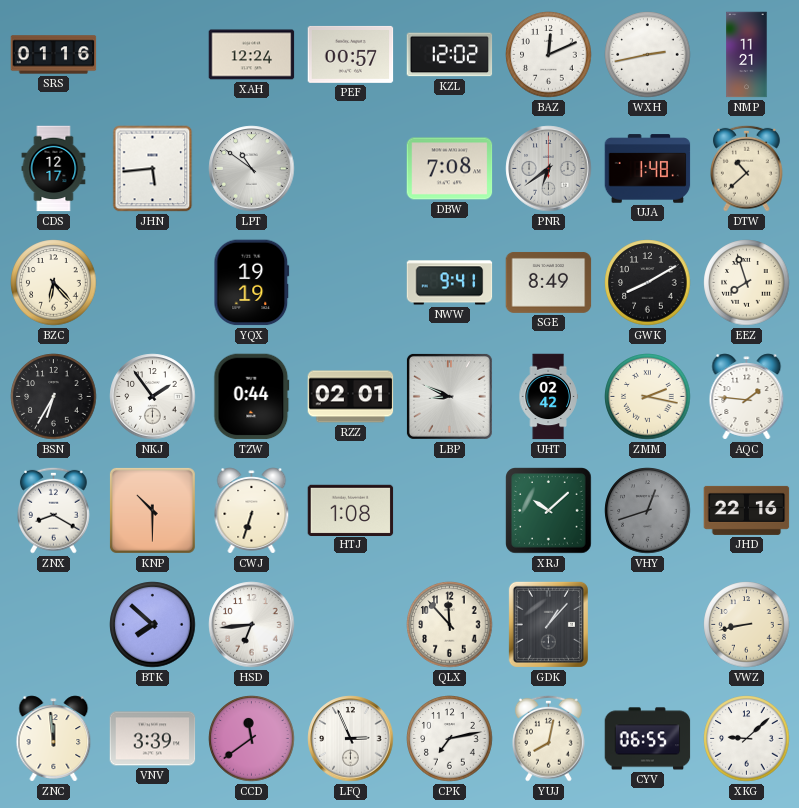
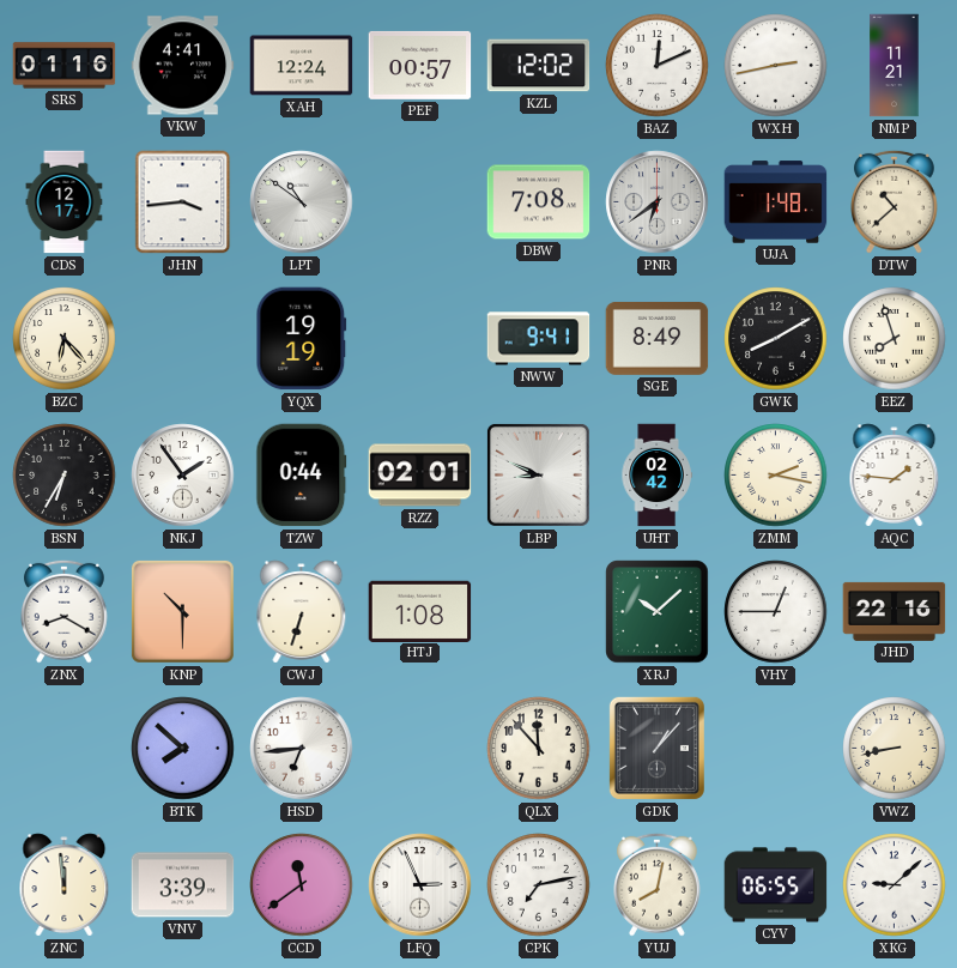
VKW: none -> 4:41
JHN: 5:44 -> 3:44
VHY: 12:42 -> 12:45
VHY dial: grey -> white
